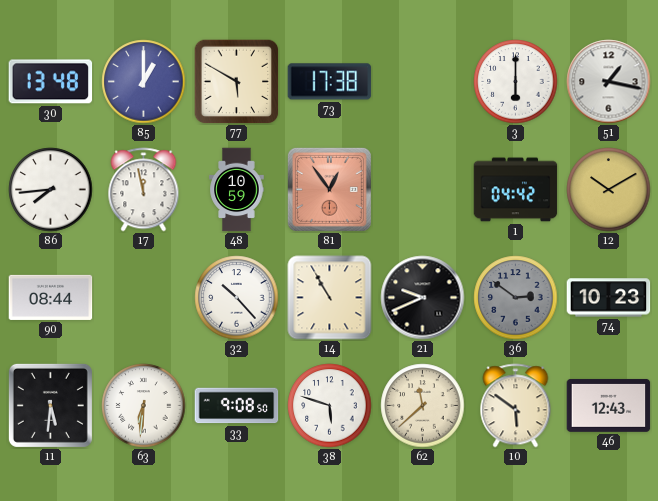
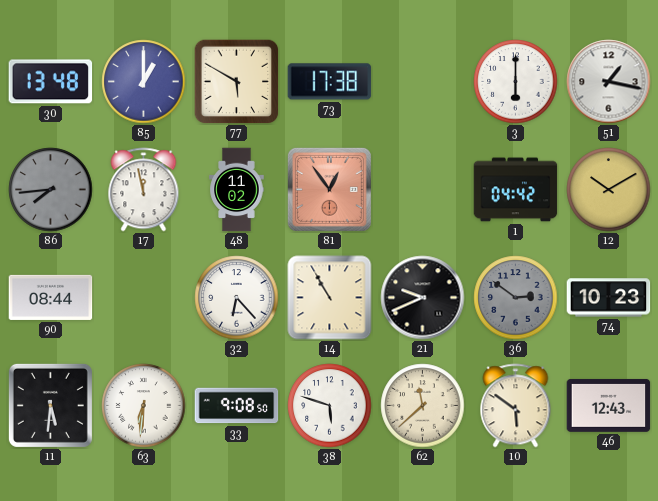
86 dial: white -> grey
48: 10:59 -> 11:02
32: 10:23 -> 6:23
